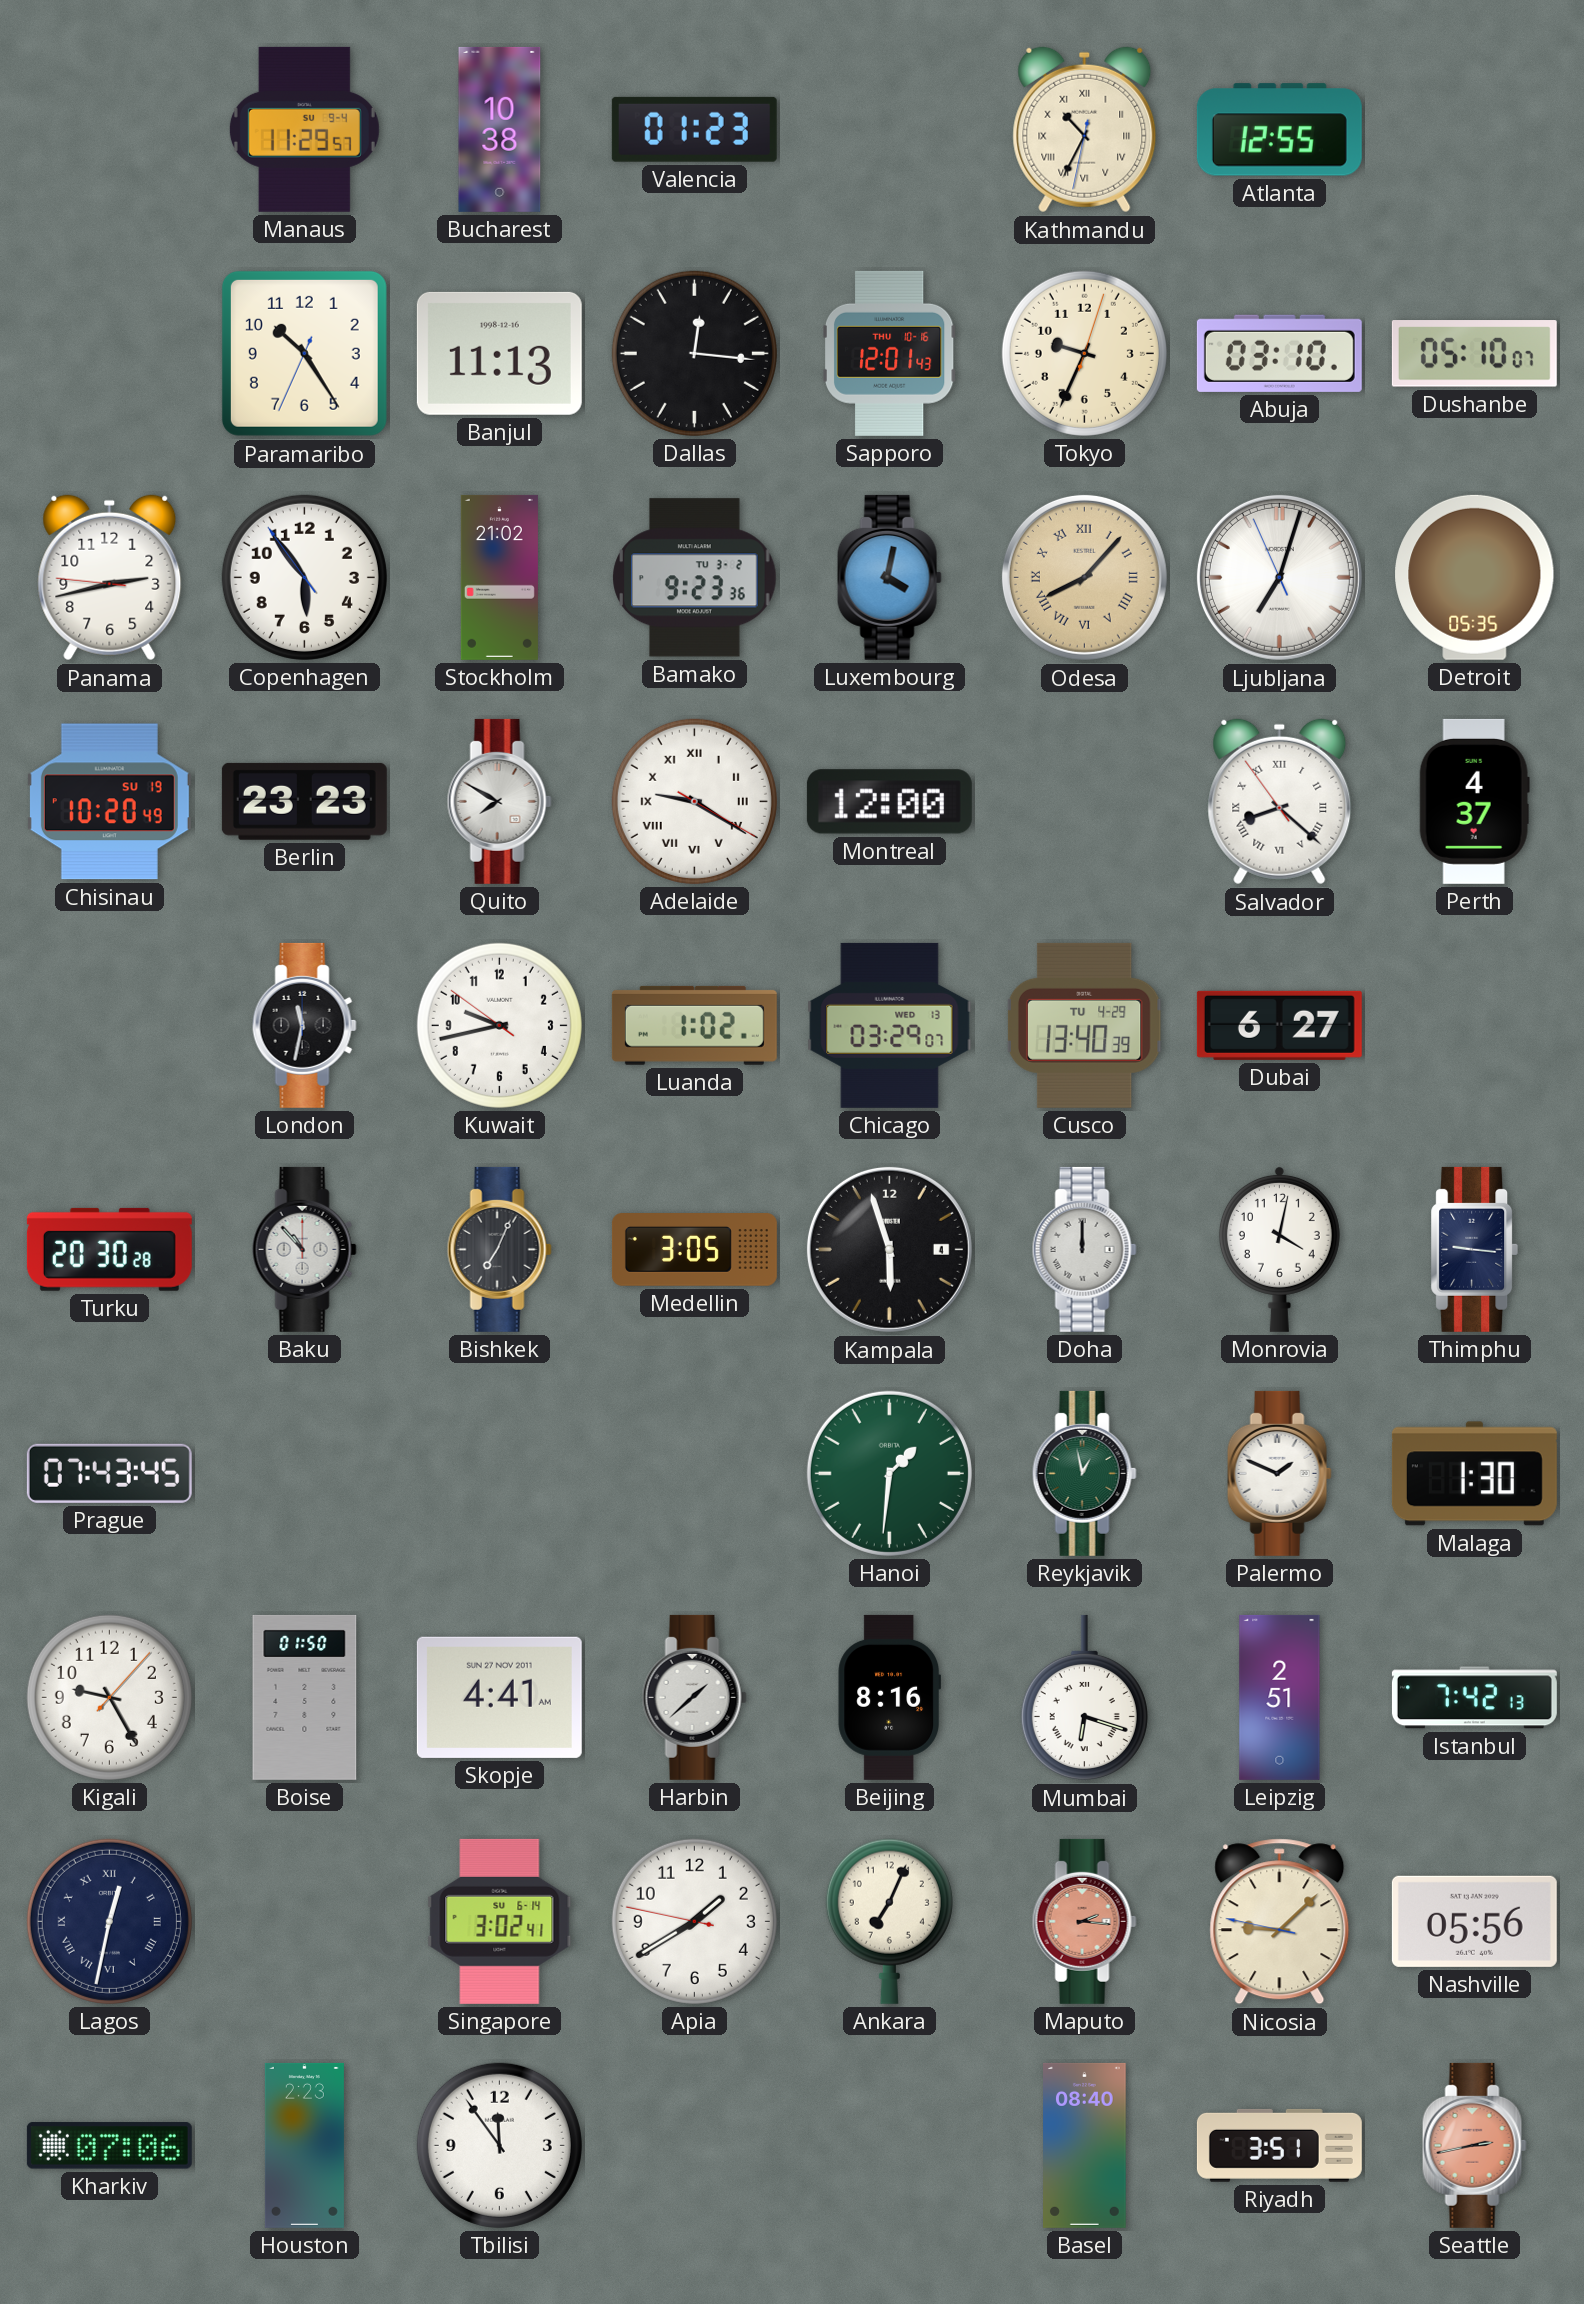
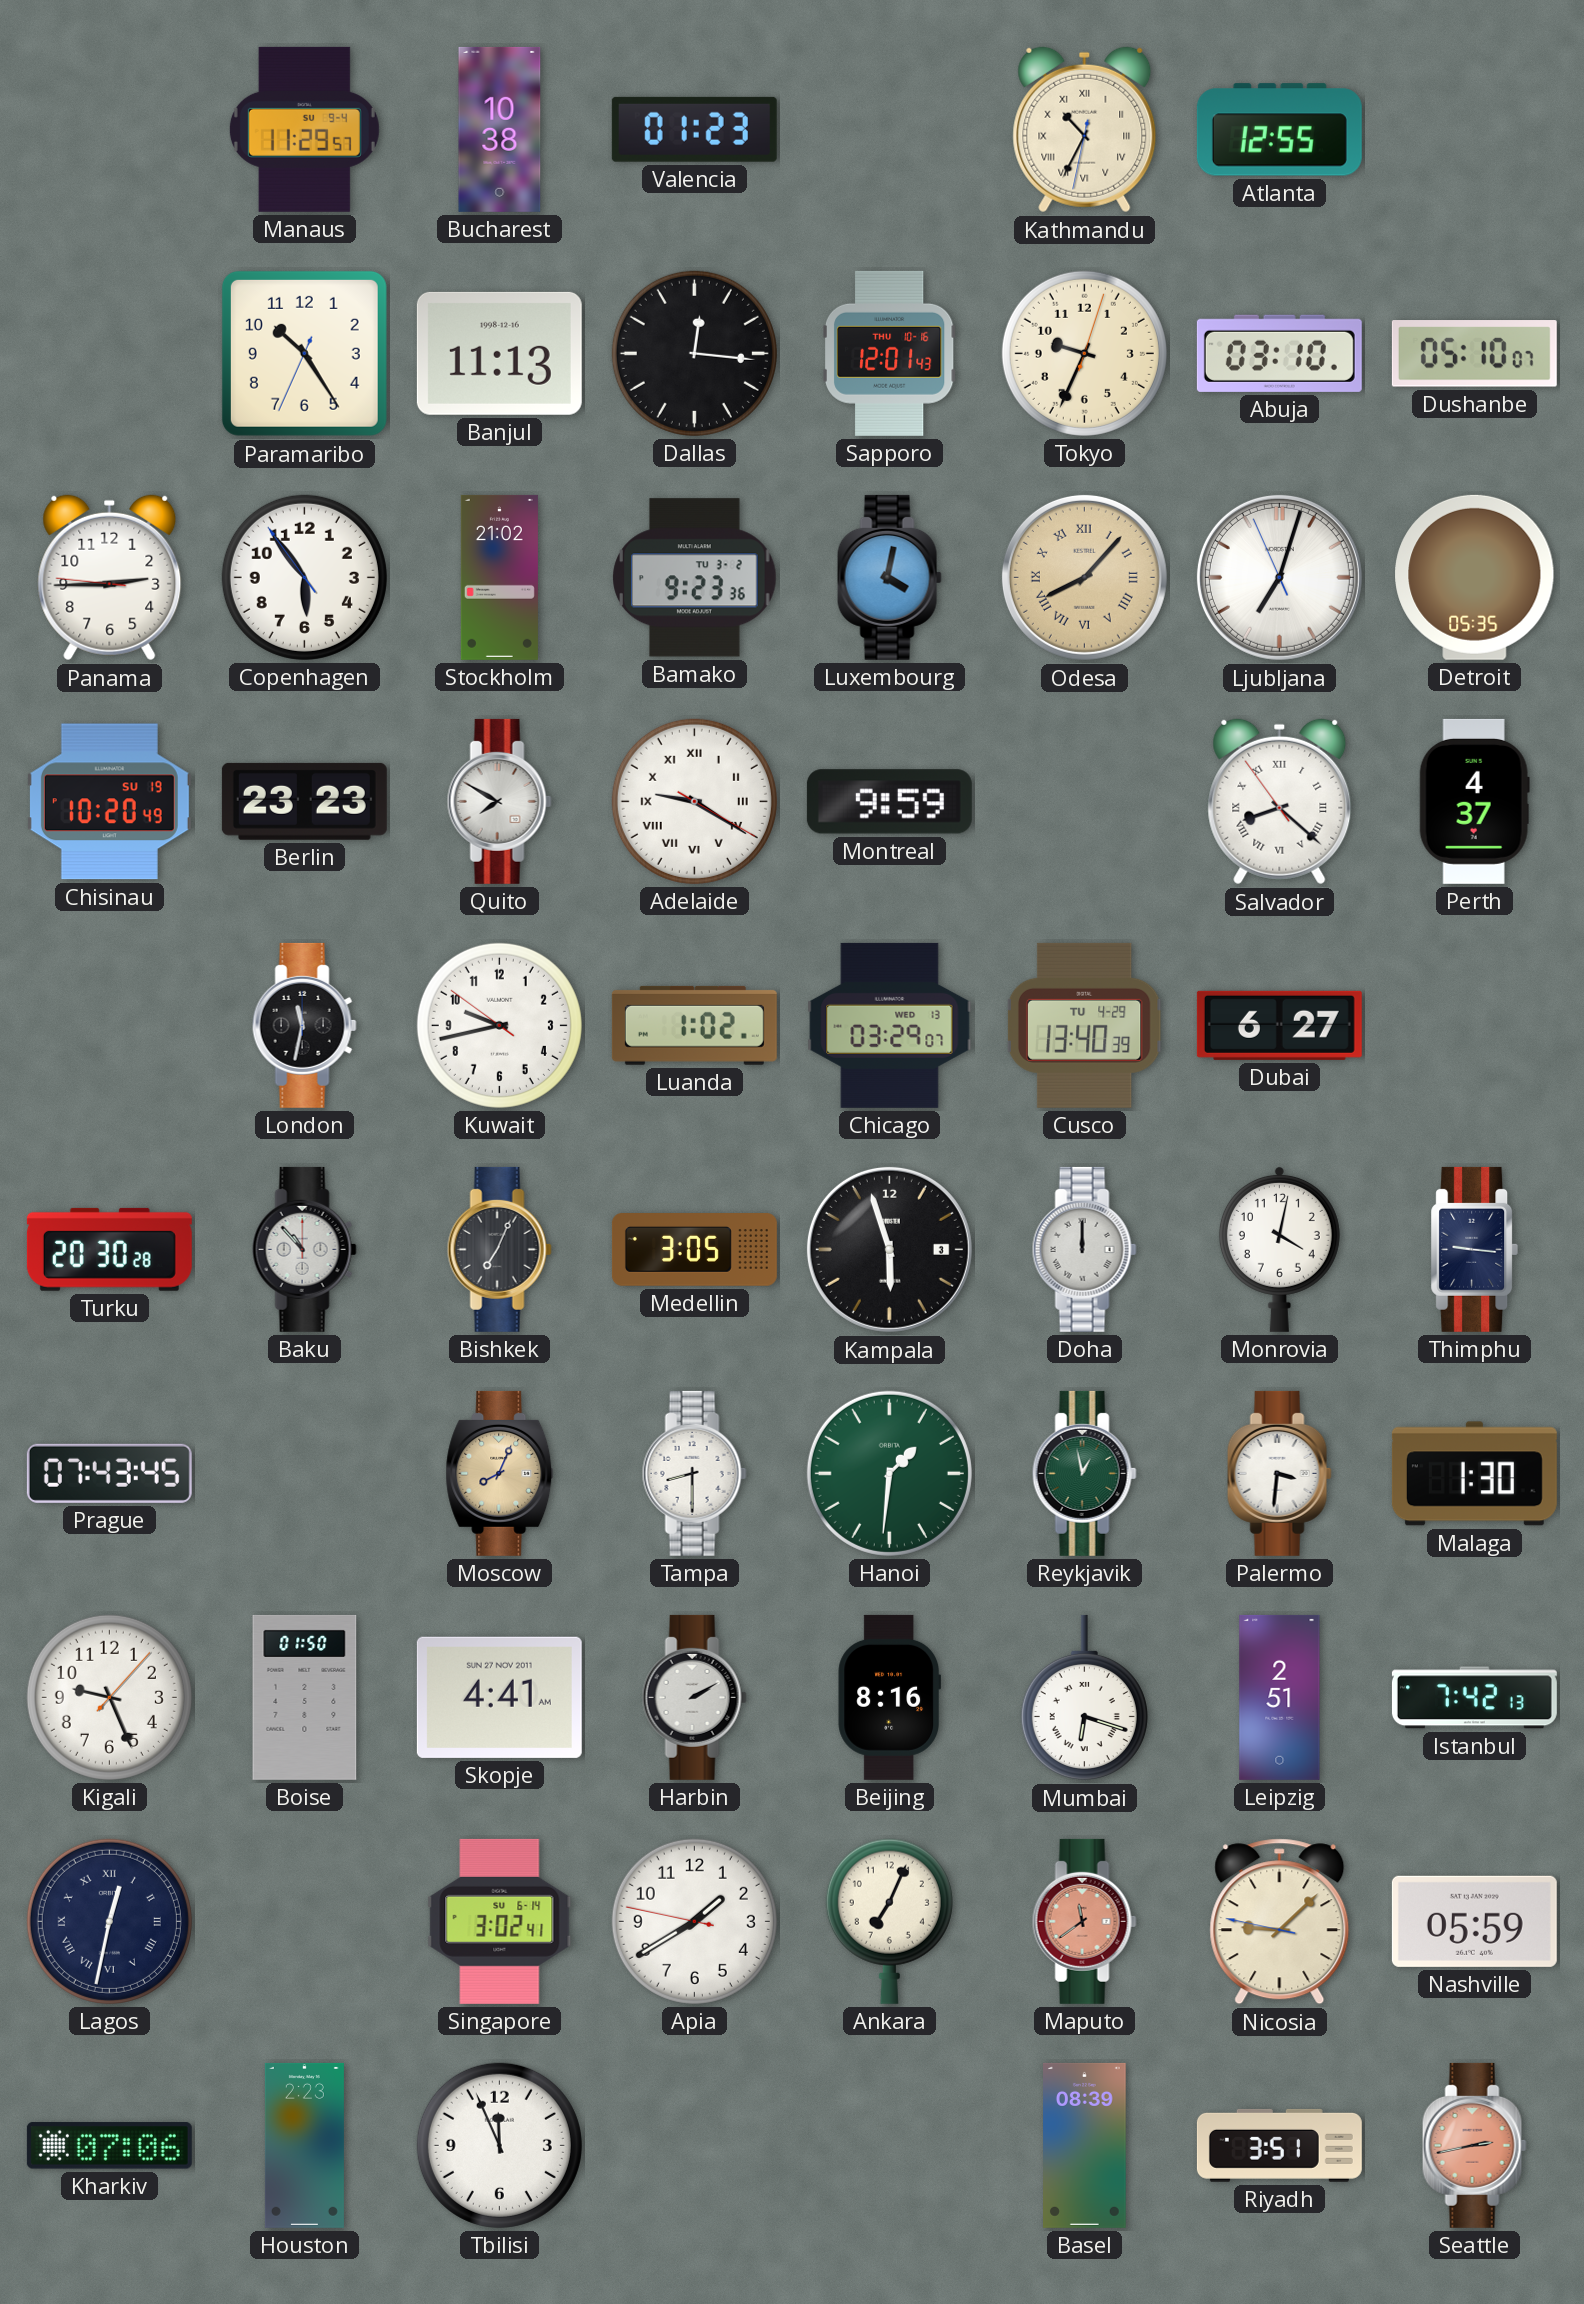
Panama: 2:42 -> 2:44
Montreal: 12:00 -> 9:59
Kampala date: 4 -> 3
Moscow: none -> 8:04
Tampa: none -> 8:30
Palermo: 1:49 -> 3:31
Kigali: 9:25 -> 9:26
Harbin: 1:38 -> 2:10
Maputo: 2:16 -> 11:39
Nashville: 05:56 -> 05:59
Tbilisi: 11:54 -> 11:56
Basel: 08:40 -> 08:39
